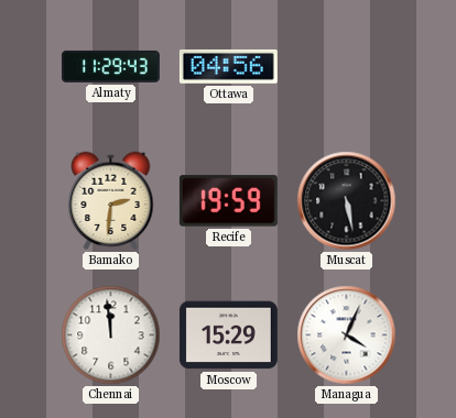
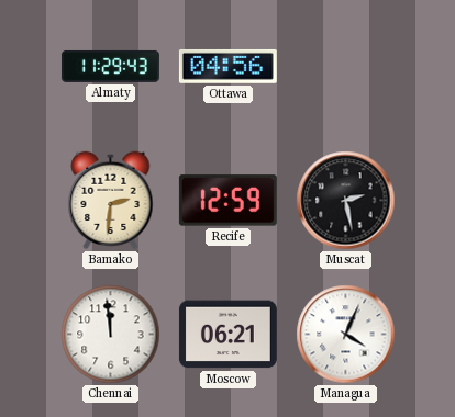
Recife: 19:59 -> 12:59
Muscat: 5:28 -> 2:28
Moscow: 15:29 -> 06:21
